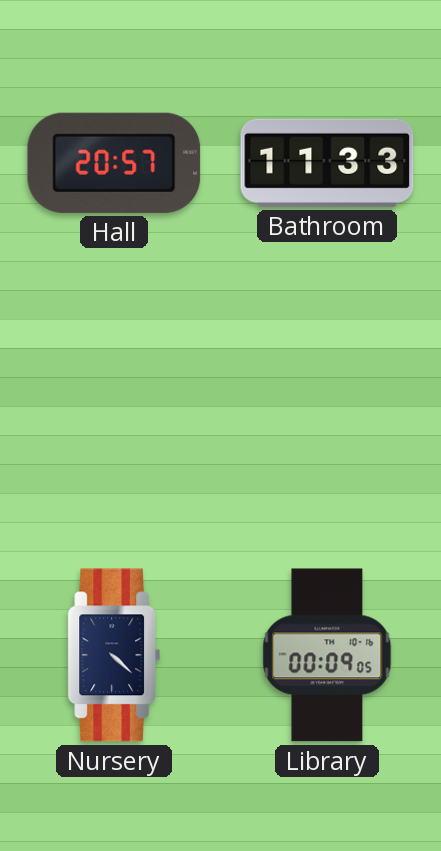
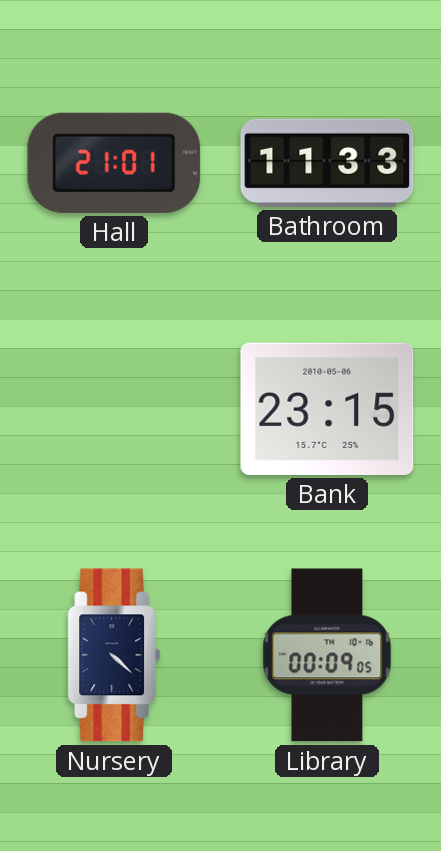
Hall: 20:57 -> 21:01
Bank: none -> 23:15
